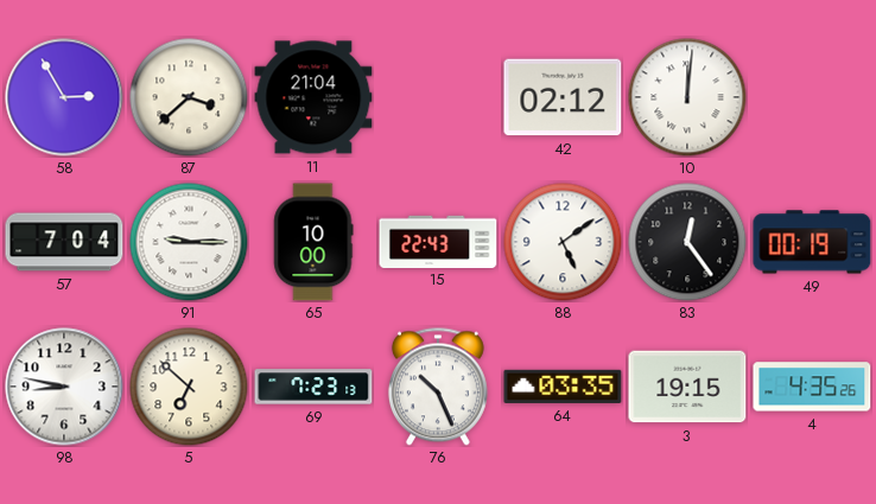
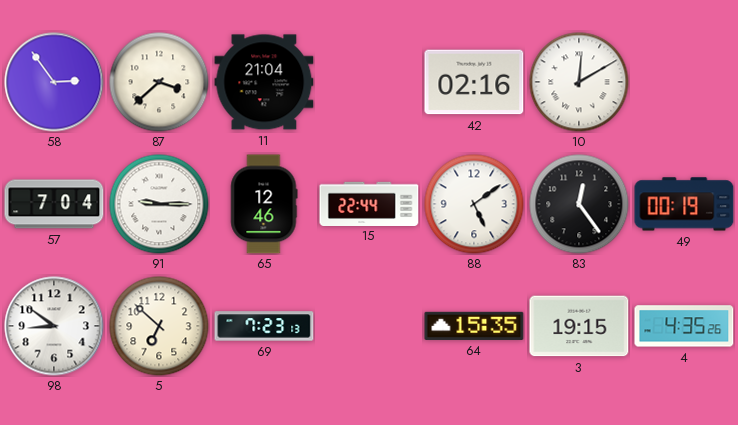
58: 2:55 -> 2:54
42: 02:12 -> 02:16
10: 12:01 -> 12:10
65: 10:00 -> 12:46
15: 22:43 -> 22:44
98: 8:47 -> 8:51
76: 10:26 -> none
64: 03:35 -> 15:35
